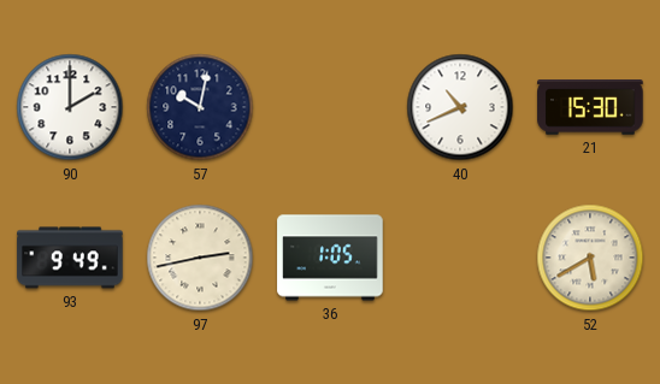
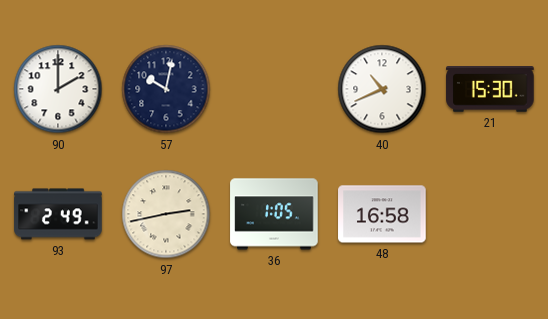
93: 9:49 -> 2:49
48: none -> 16:58
52: 5:40 -> none
